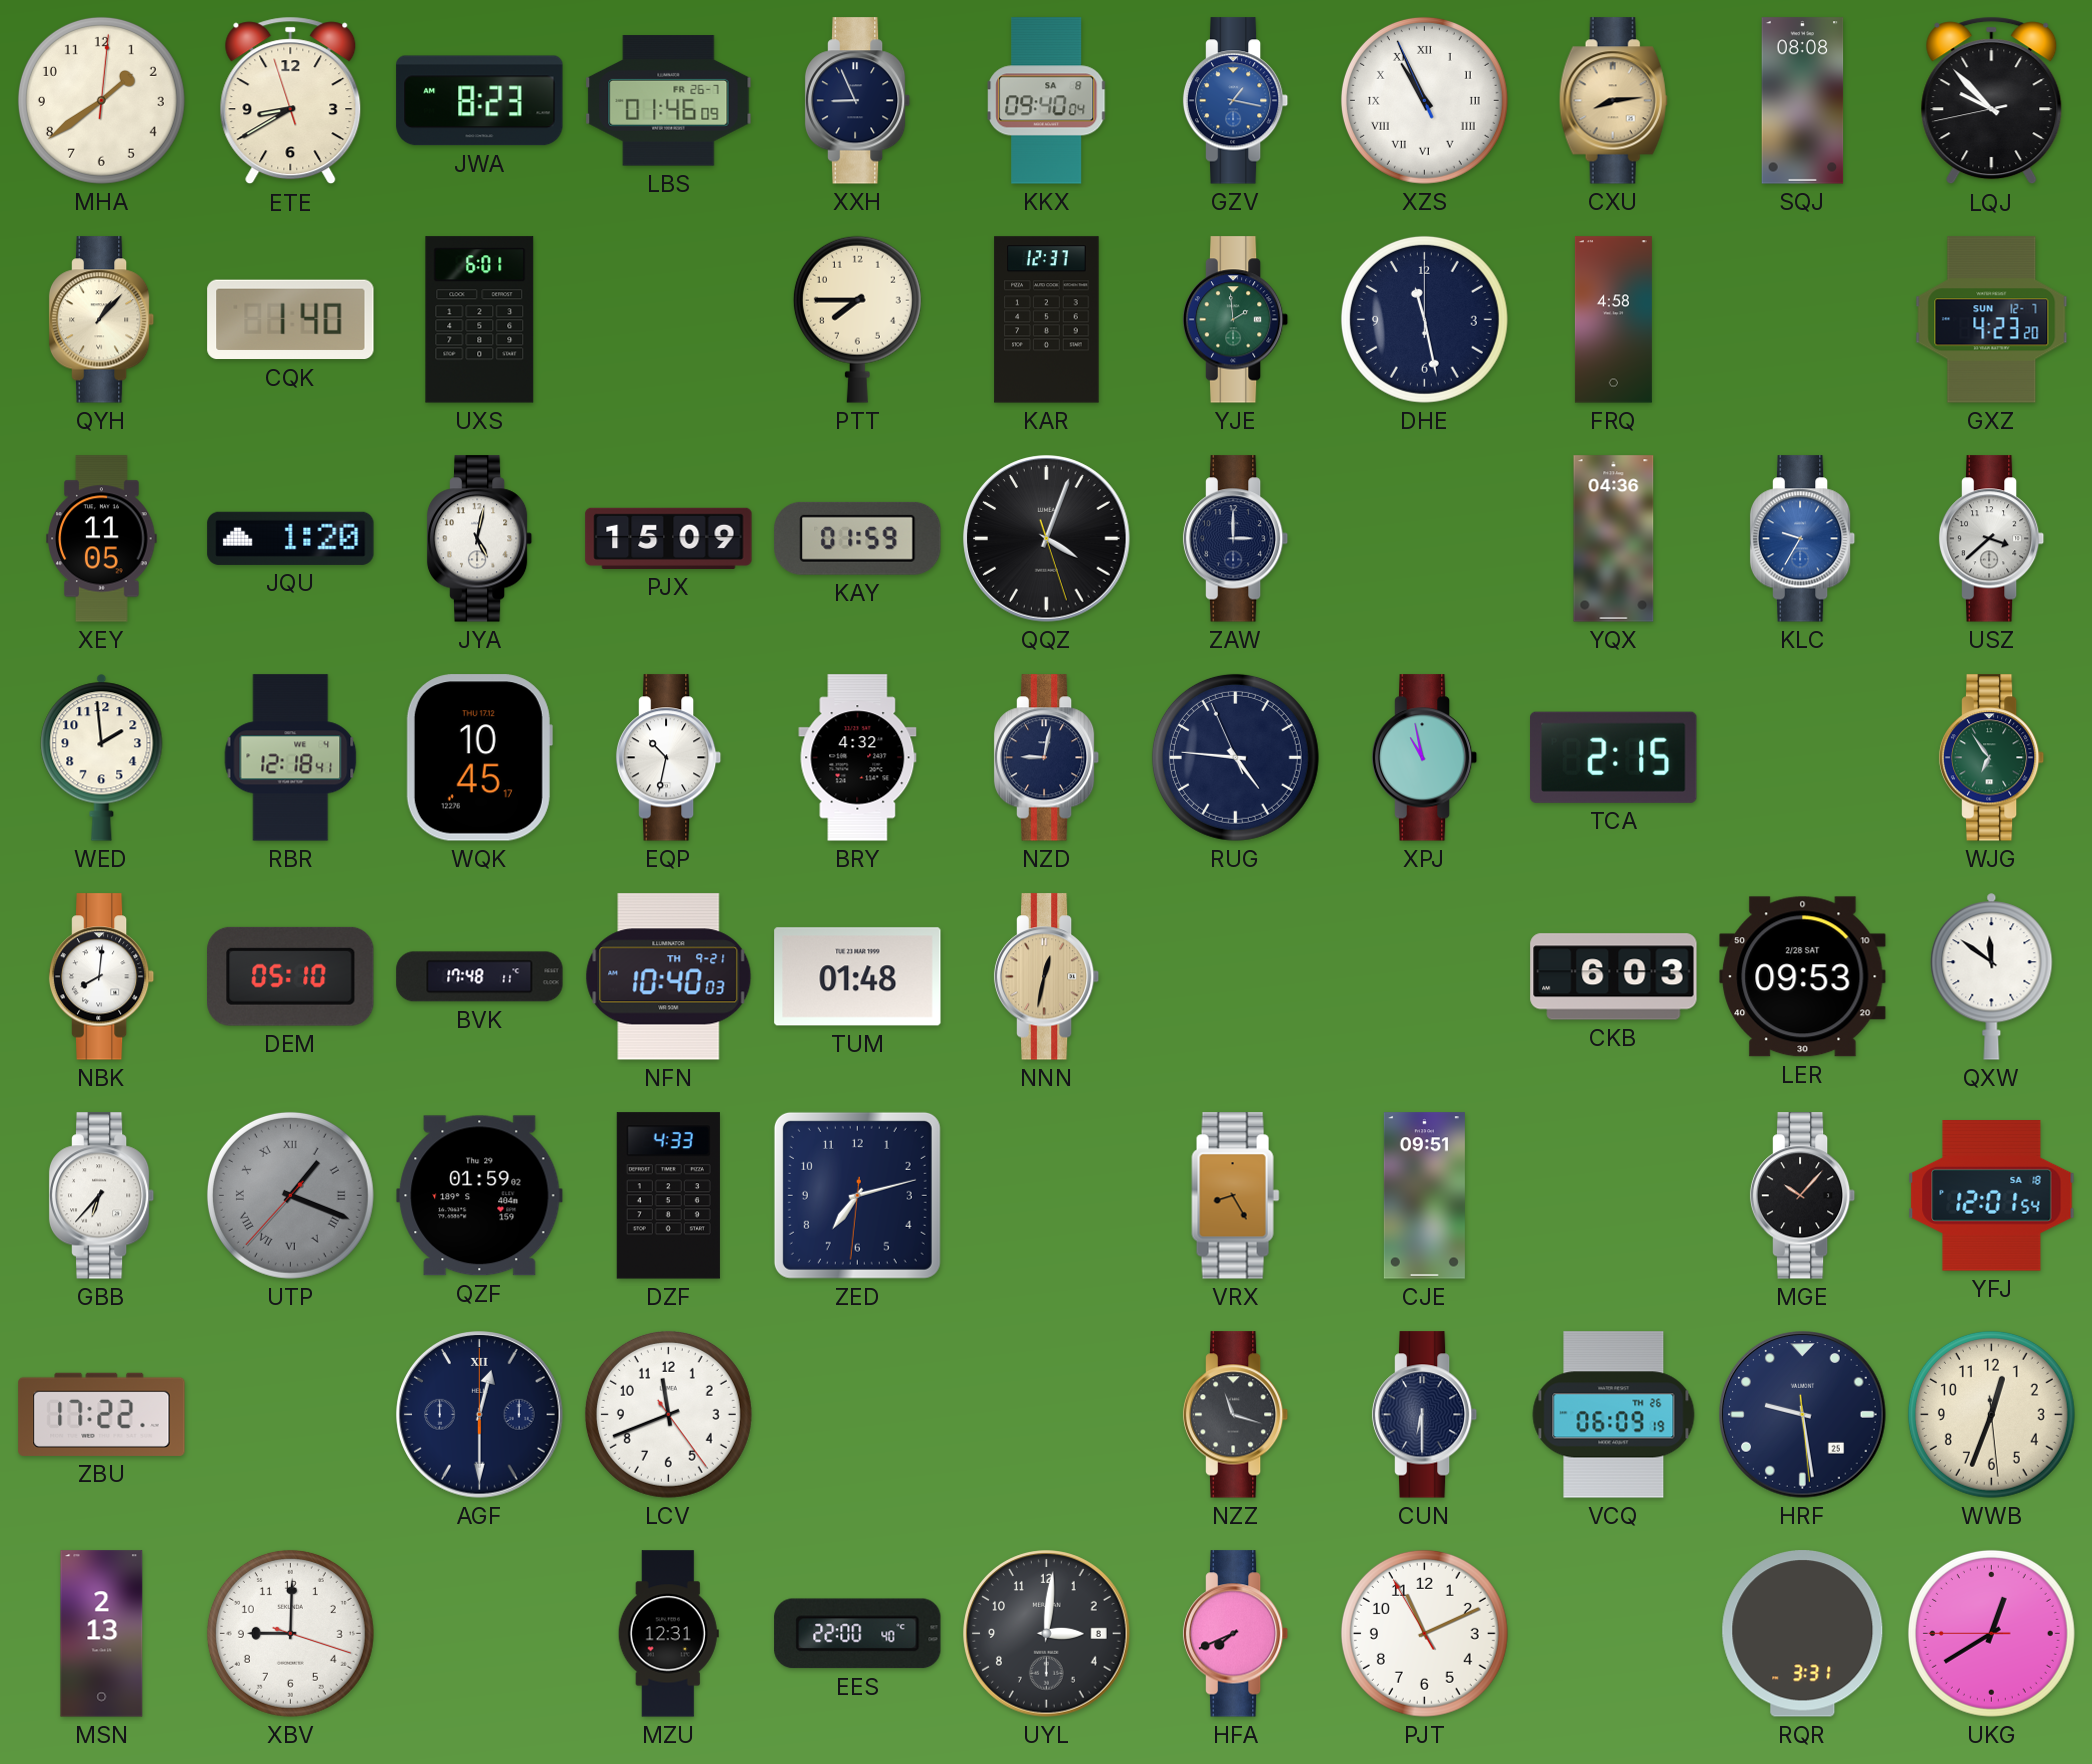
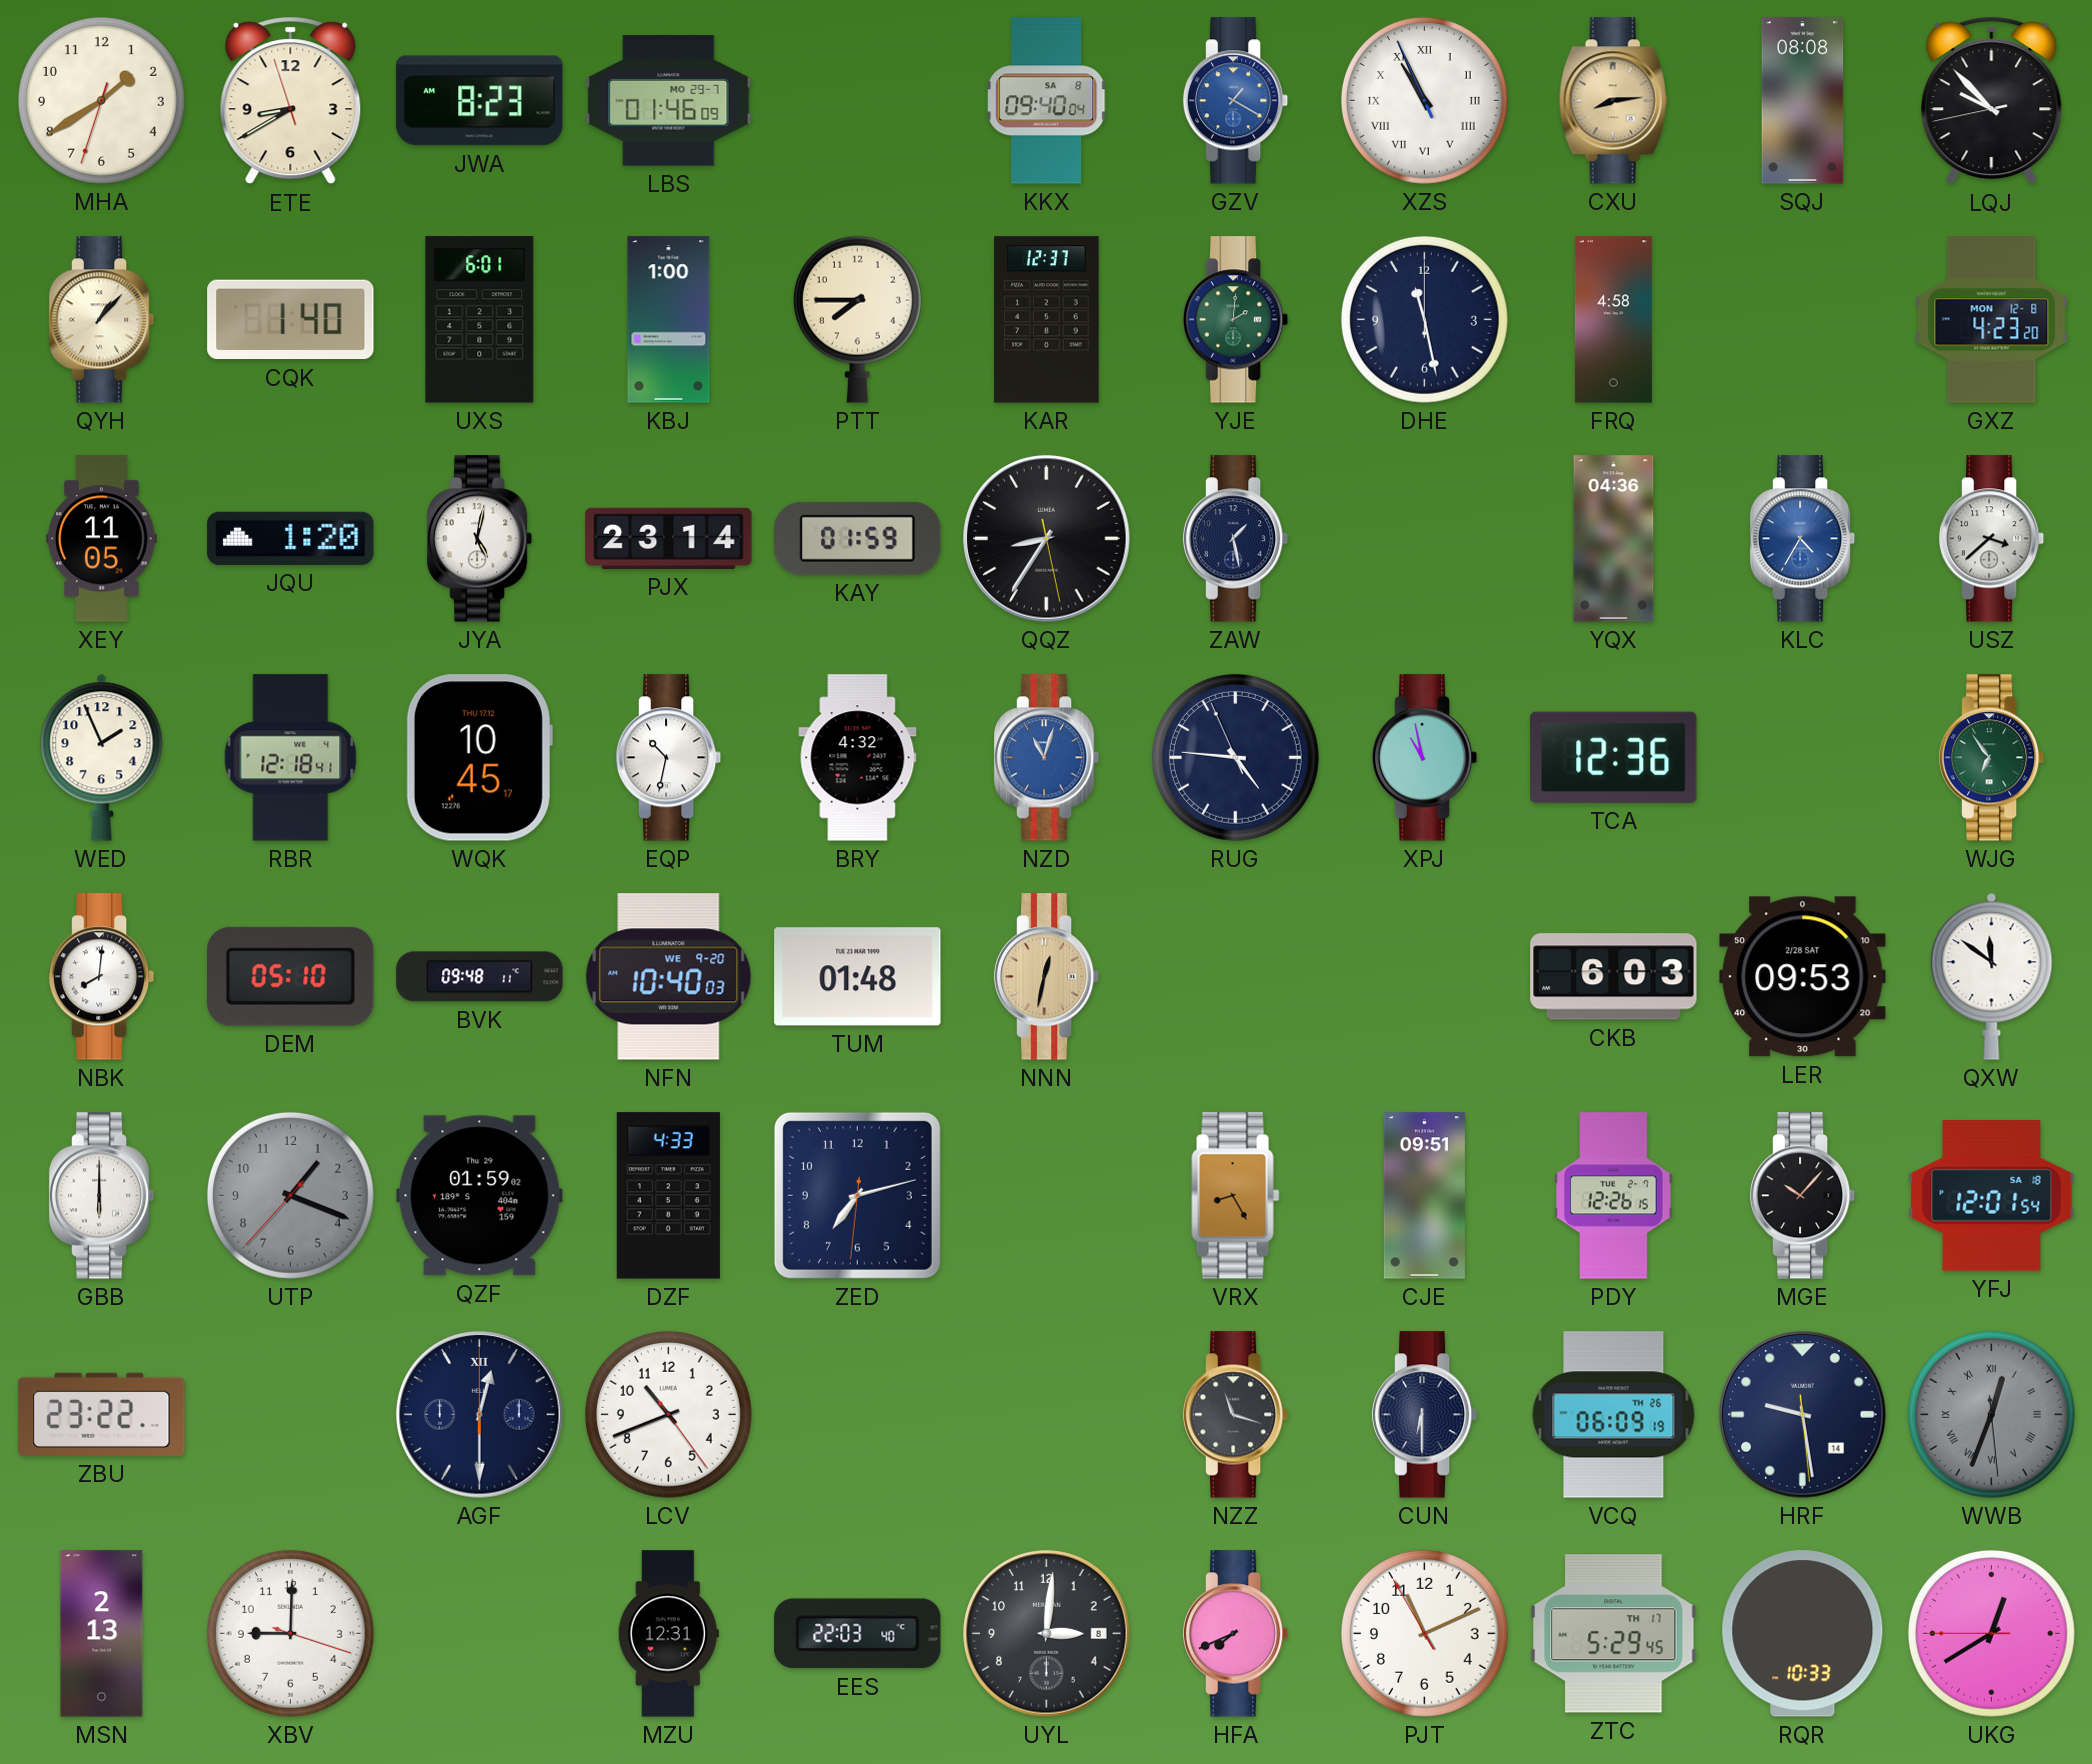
MHA: 1:39:01 -> 1:39:33
LBS date: FR 26-7 -> MO 29-7
XXH: 8:56 -> none
GZV: 1:17 -> 1:20
KBJ: none -> 1:00
YJE: 1:59 -> 2:01
GXZ date: SUN 12-7 -> MON 12-8
PJX: 15:09 -> 23:14
QQZ: 4:03 -> 8:35
ZAW: 3:00 -> 1:28
KLC: 9:35 -> 4:35
WED: 1:59 -> 1:56
NZD: 9:02 -> 11:03
NZD dial: navy -> blue
TCA: 2:15 -> 12:36
BVK: 17:48 -> 09:48
NFN date: TH 9-21 -> WE 9-20
GBB: 6:37 -> 6:00
UTP numerals: Roman -> Arabic
PDY: none -> 12:26
ZBU: 17:22 -> 23:22
LCV: 11:41 -> 10:41
HRF date: 25 -> 14
WWB dial: cream -> grey
WWB numerals: Arabic -> Roman
EES: 22:00 -> 22:03
ZTC: none -> 5:29
RQR: 3:31 -> 10:33
